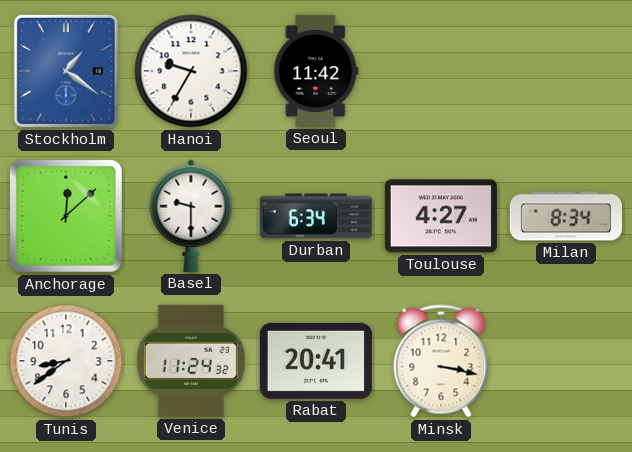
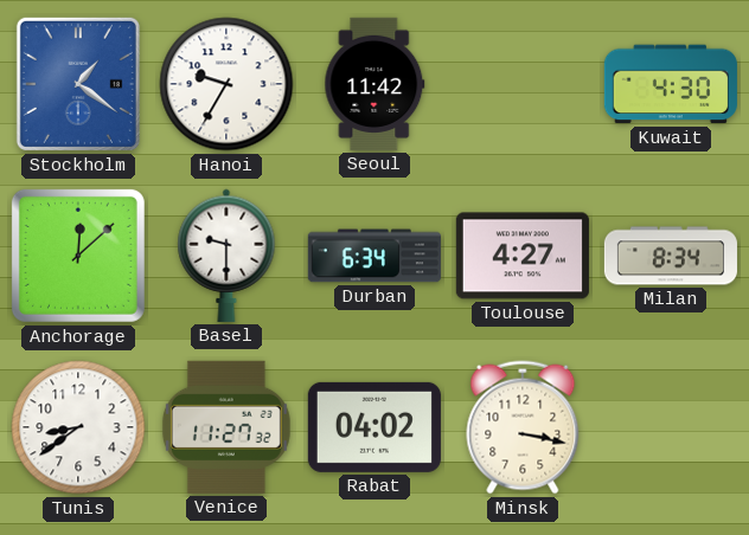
Kuwait: none -> 4:30
Venice: 11:24 -> 11:27
Rabat: 20:41 -> 04:02
